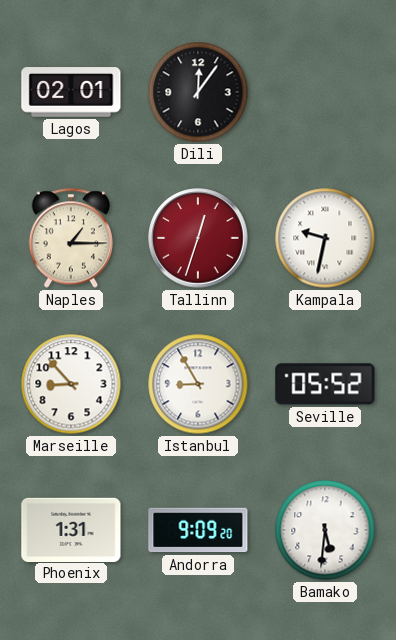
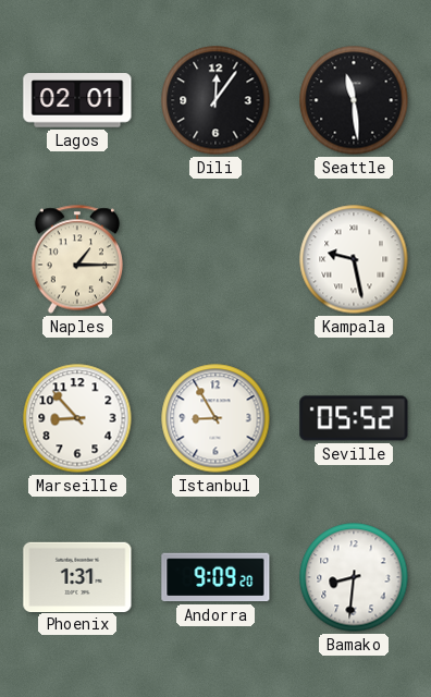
Seattle: none -> 11:29
Tallinn: 12:33 -> none
Kampala: 9:32 -> 9:28
Bamako: 5:31 -> 8:31
